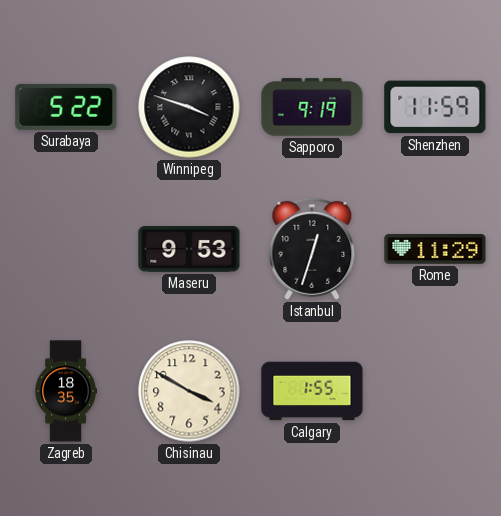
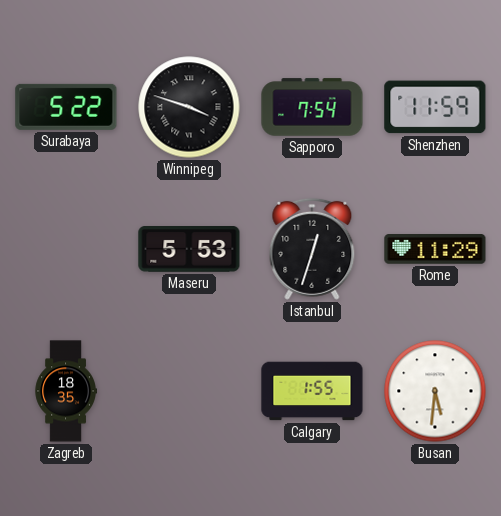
Sapporo: 9:19 -> 7:54
Maseru: 9:53 -> 5:53
Chisinau: 3:50 -> none
Busan: none -> 5:31
